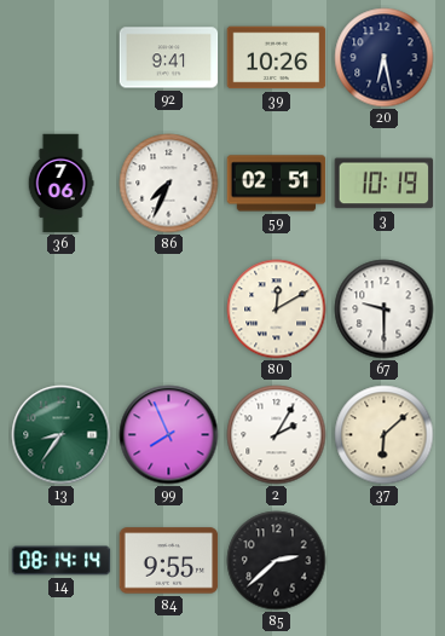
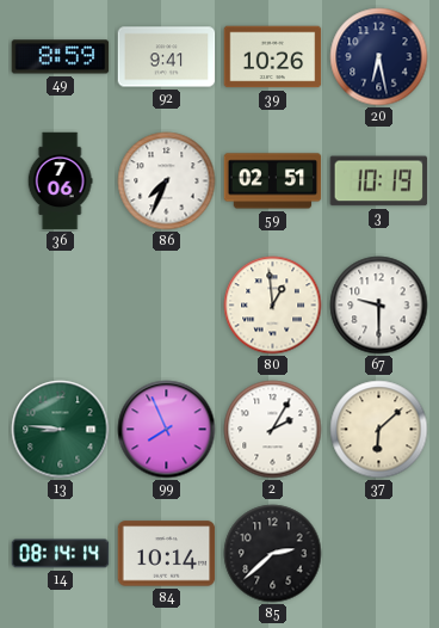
49: none -> 8:59
80: 12:10 -> 12:59
13: 8:36 -> 8:46
84: 9:55 -> 10:14
